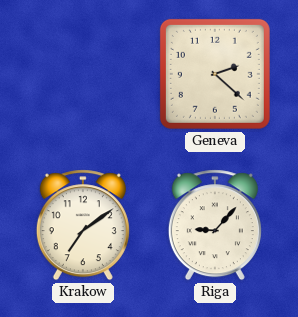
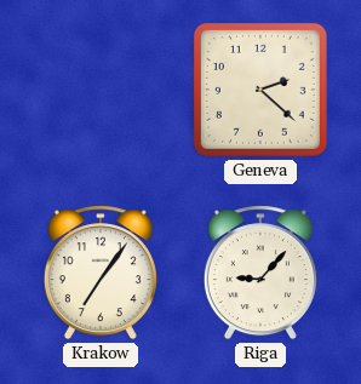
Krakow: 7:09 -> 7:06
